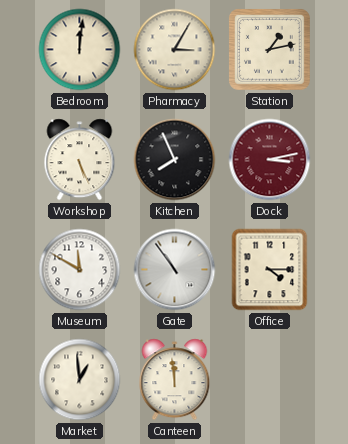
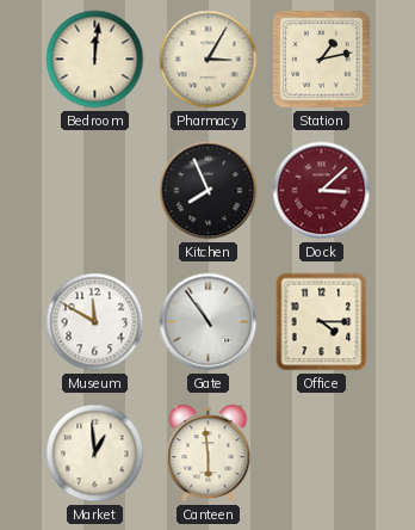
Workshop: 5:26 -> none
Dock: 3:13 -> 3:08
Canteen: 11:59 -> 5:59
